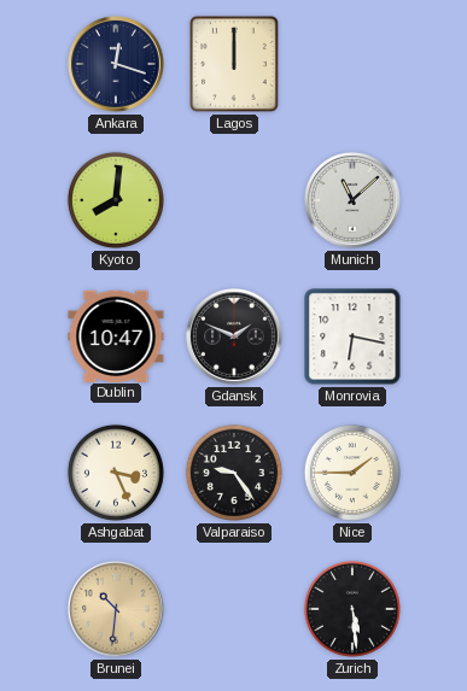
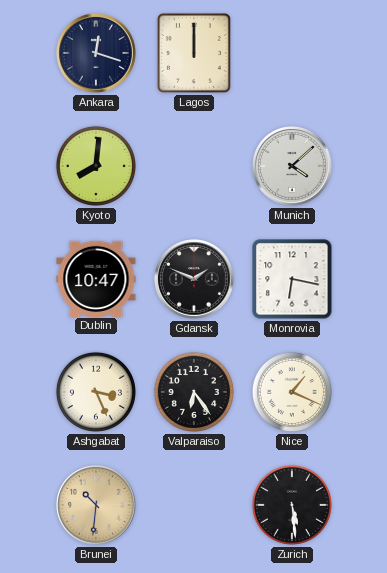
Munich: 11:08 -> 4:08
Valparaiso: 9:24 -> 6:24
Nice: 1:45 -> 1:19
